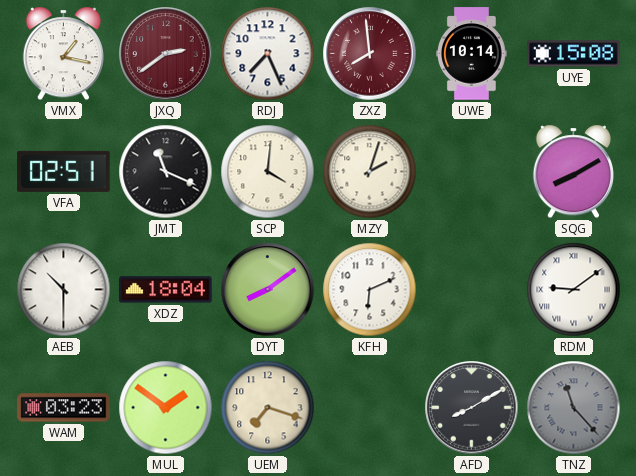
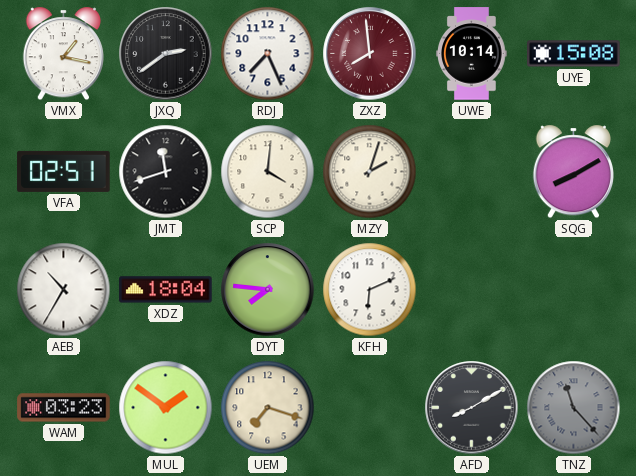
JXQ dial: burgundy -> black
JMT: 11:19 -> 11:42
AEB: 10:30 -> 10:35
DYT: 8:09 -> 7:46
RDM: 9:09 -> none
